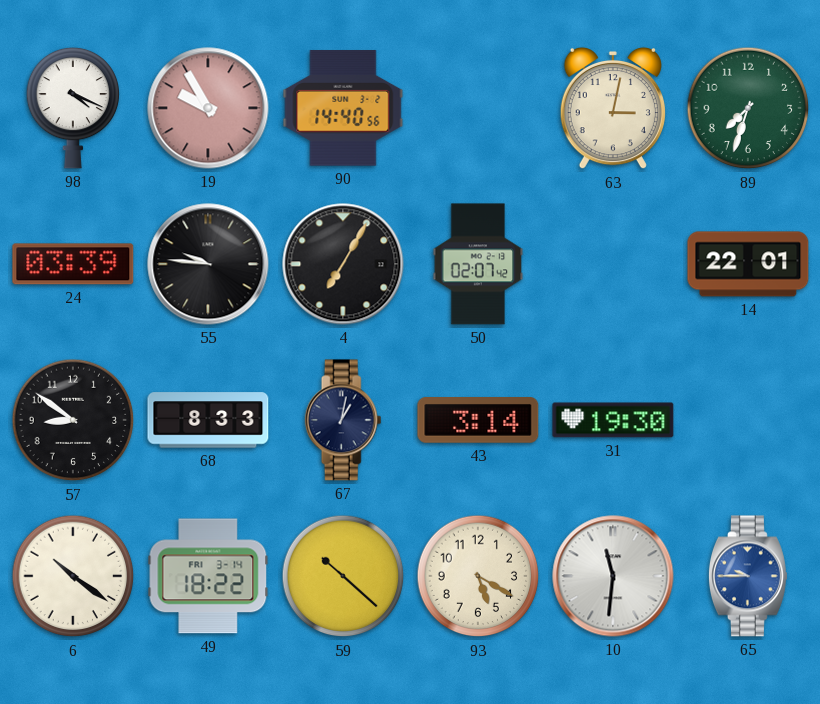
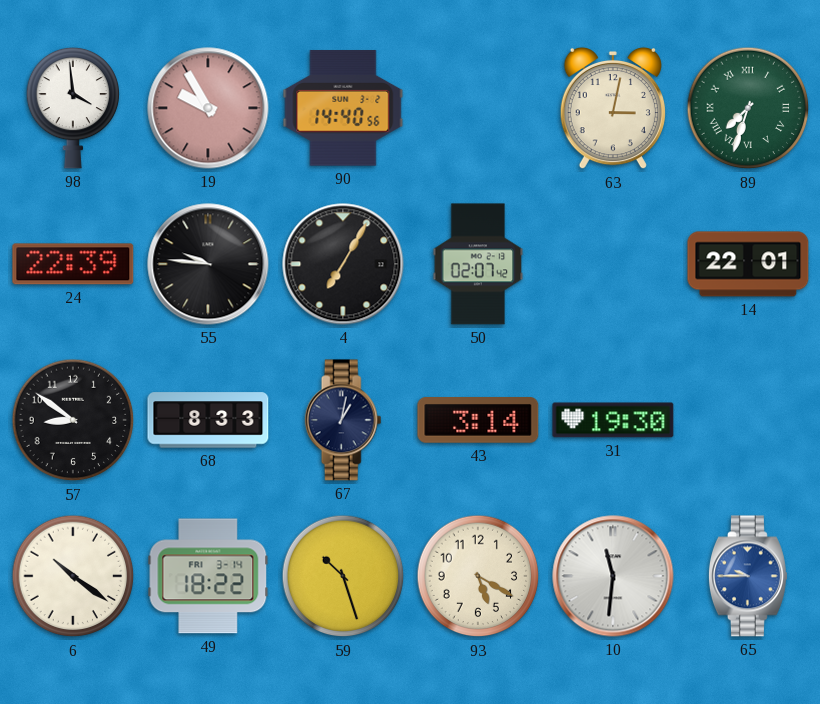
98: 4:19 -> 3:59
89 numerals: Arabic -> Roman
24: 03:39 -> 22:39
59: 10:22 -> 10:27
